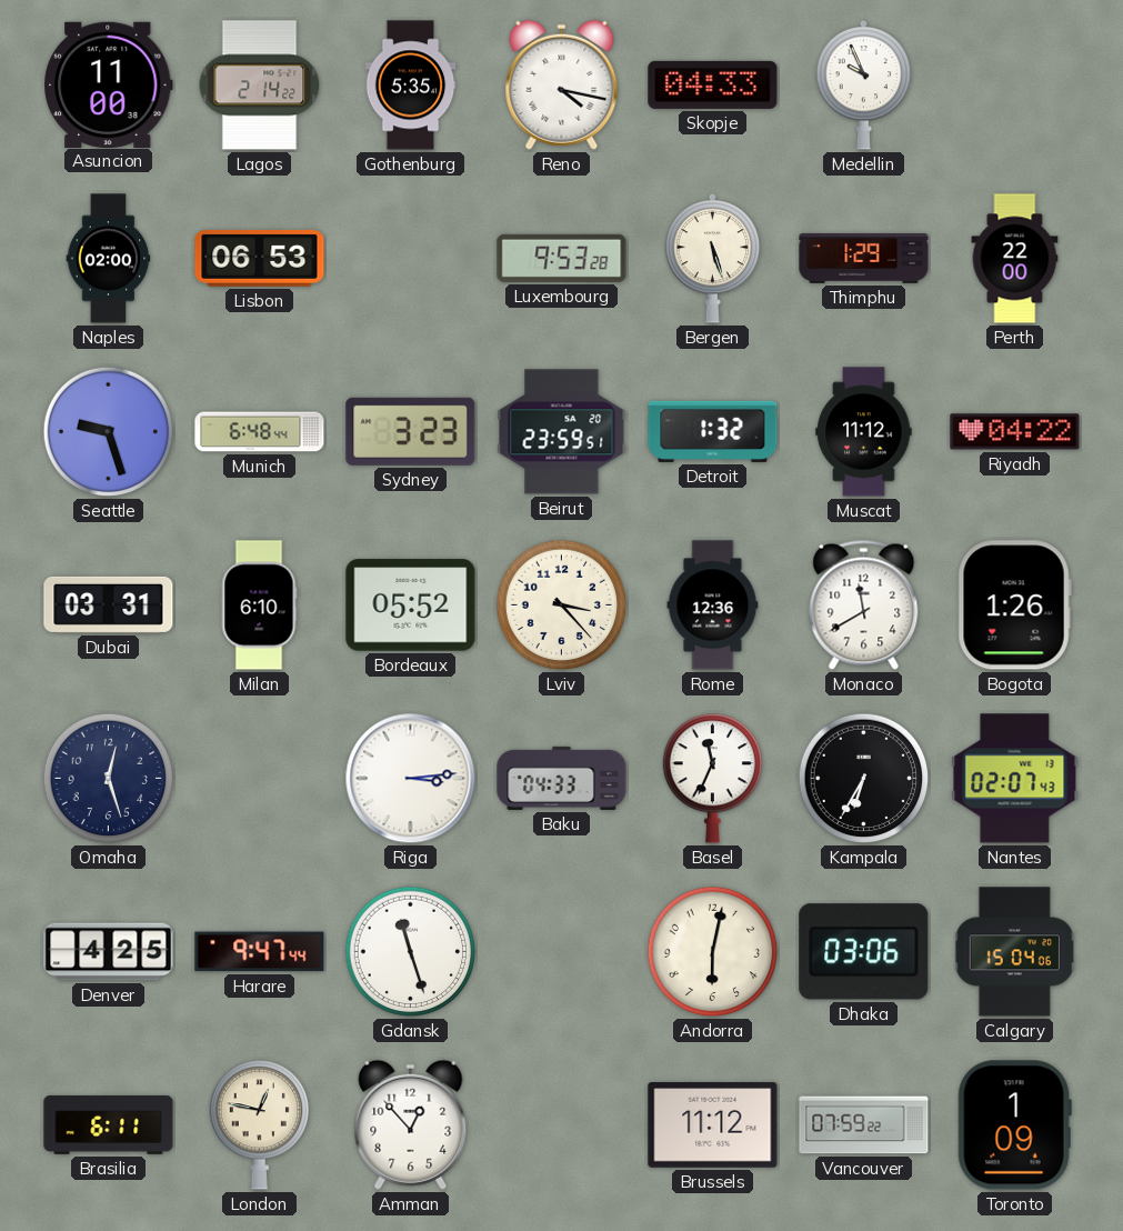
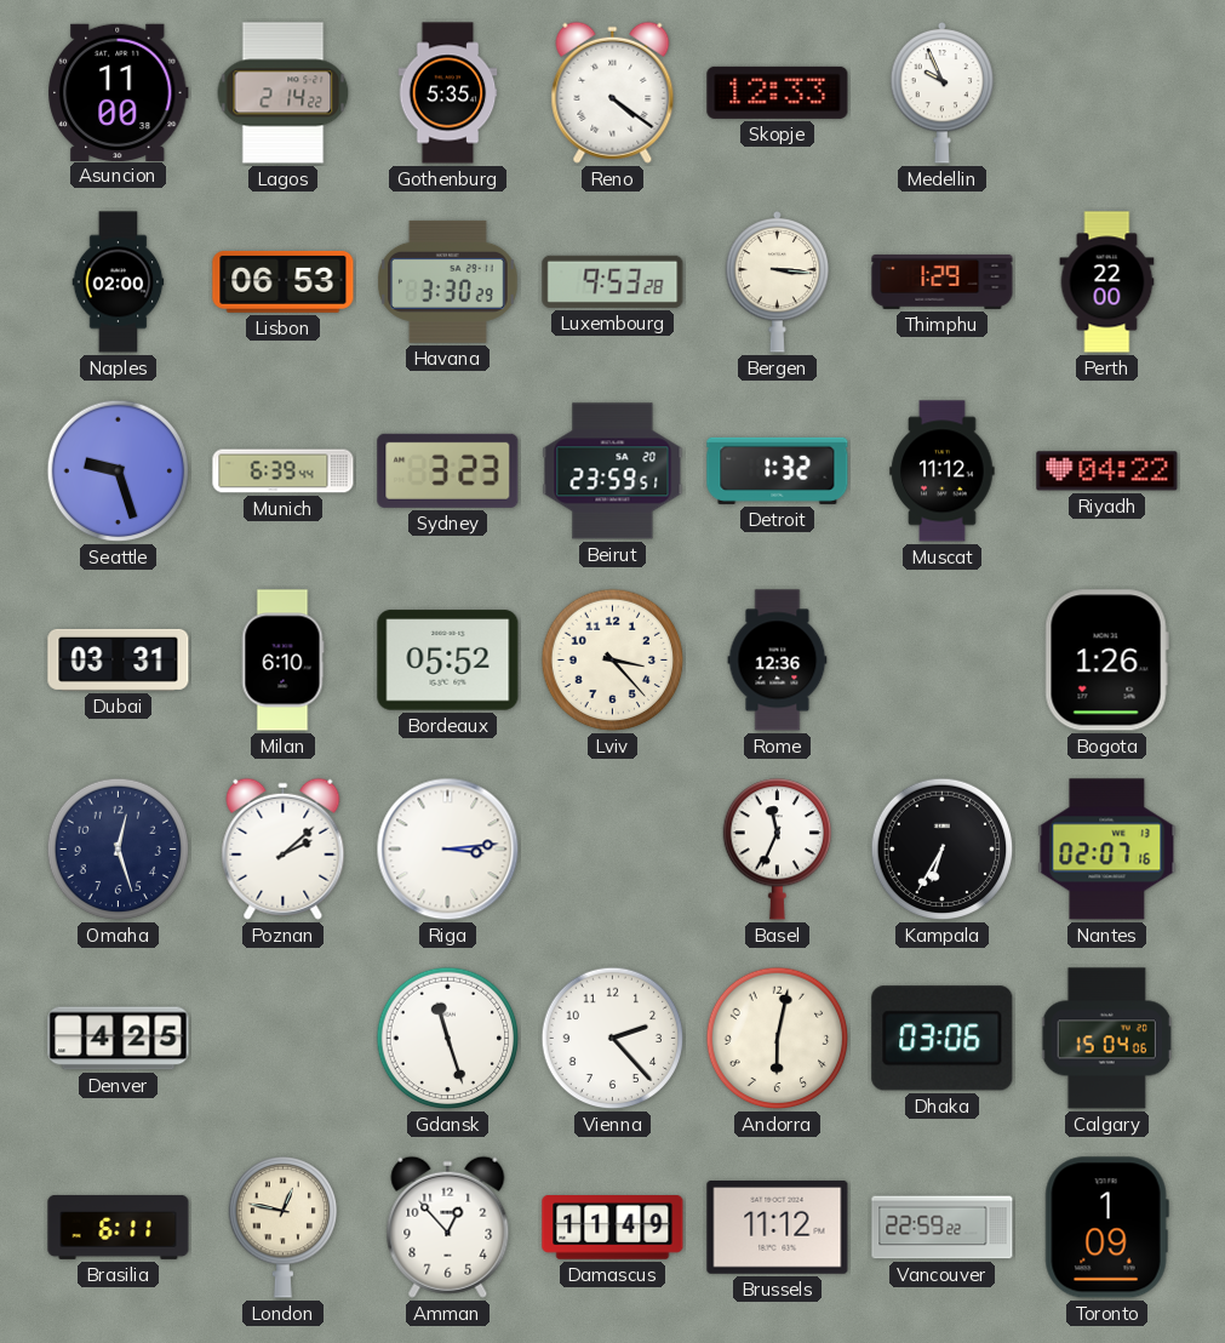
Reno: 4:17 -> 4:21
Skopje: 04:33 -> 12:33
Havana: none -> 3:30
Bergen: 5:27 -> 3:16
Munich: 6:48 -> 6:39
Monaco: 11:40 -> none
Poznan: none -> 2:08
Baku: 04:33 -> none
Nantes: 02:07:43 -> 02:07:16
Harare: 9:47 -> none
Vienna: none -> 2:23
Damascus: none -> 11:49
Vancouver: 07:59 -> 22:59
